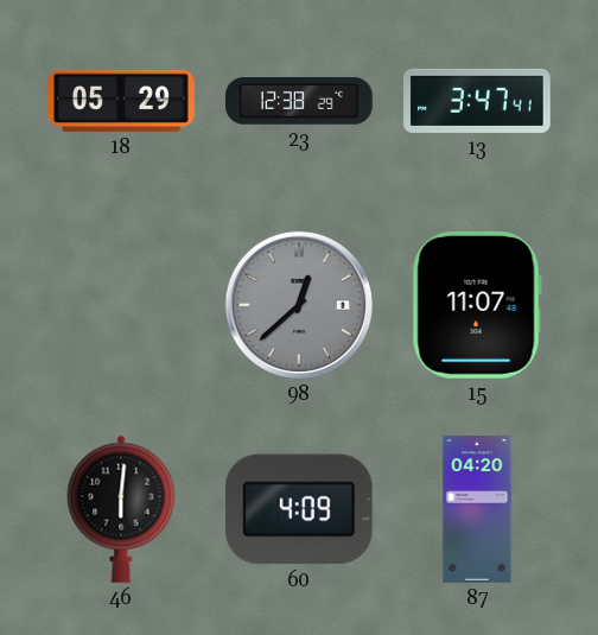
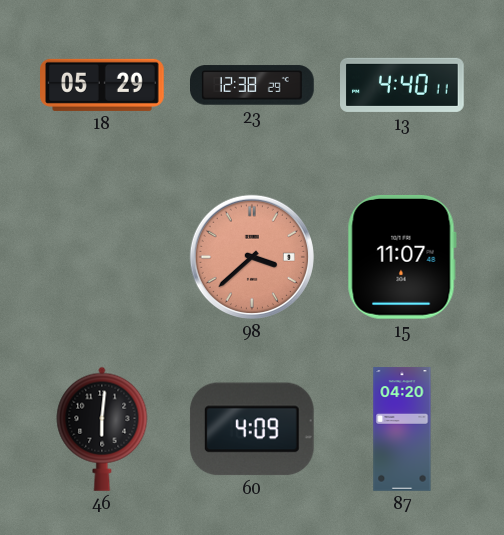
13: 3:47 -> 4:40
98: 12:38 -> 3:38
98 dial: grey -> salmon
